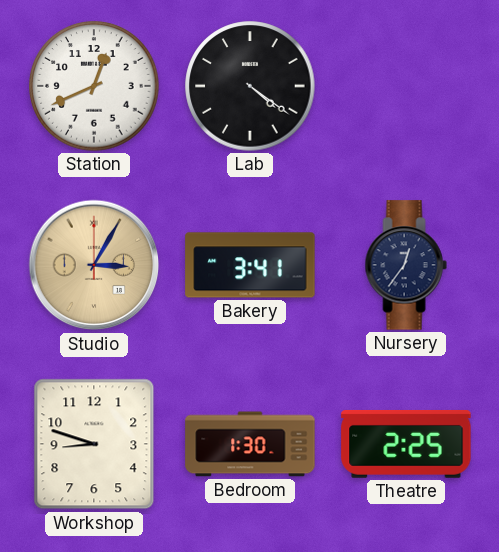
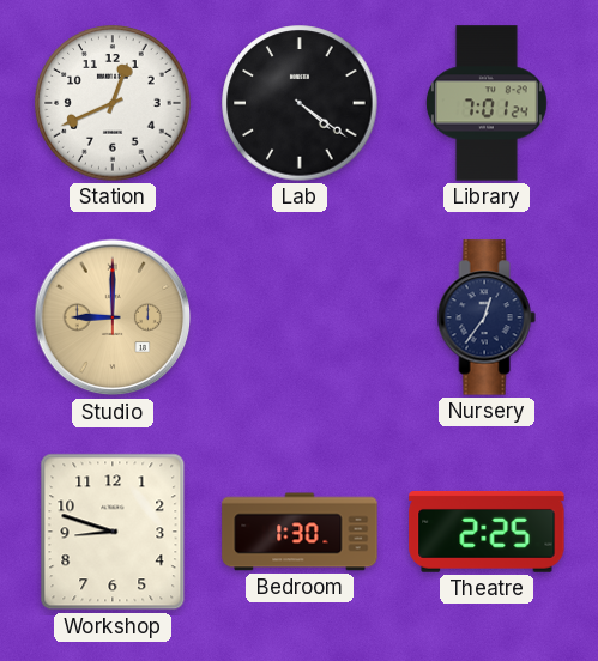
Library: none -> 7:01
Studio: 3:05 -> 9:00
Bakery: 3:41 -> none
